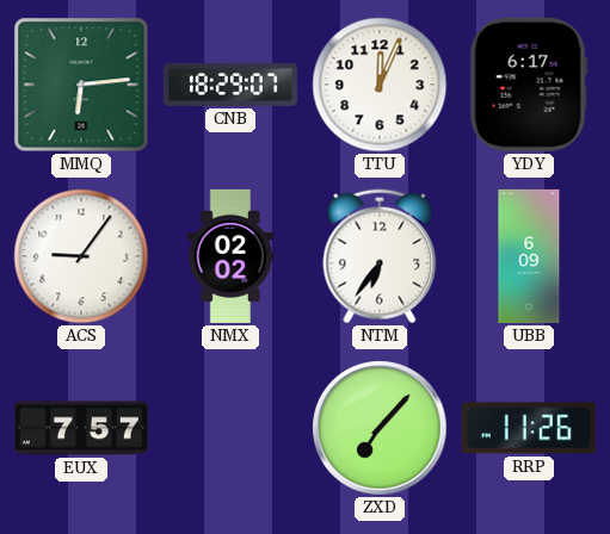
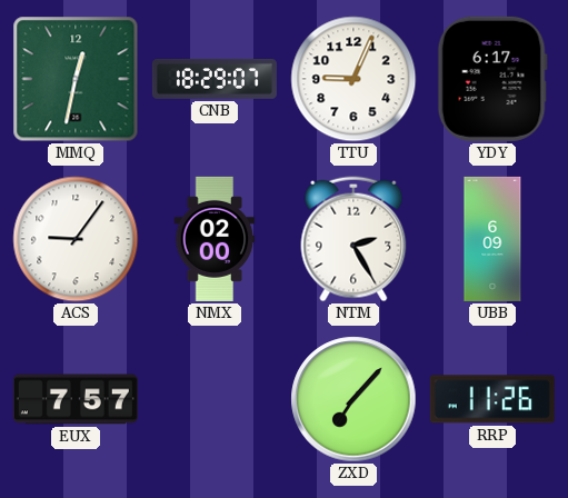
MMQ: 6:14 -> 12:32
TTU: 12:04 -> 9:04
NMX: 02:02 -> 02:00
NTM: 6:36 -> 2:25
